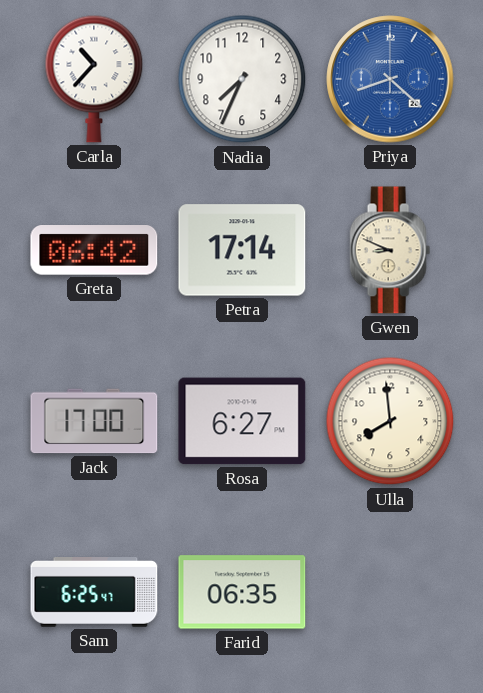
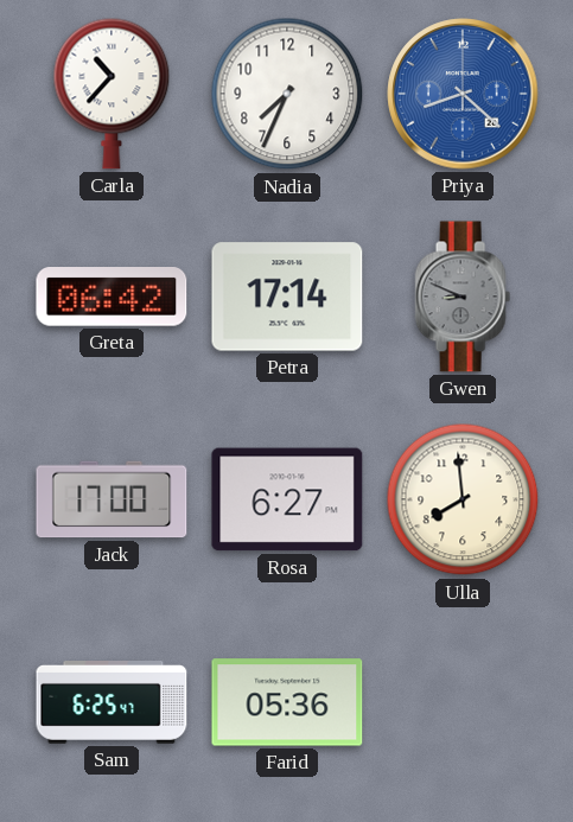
Gwen dial: cream -> grey
Farid: 06:35 -> 05:36
